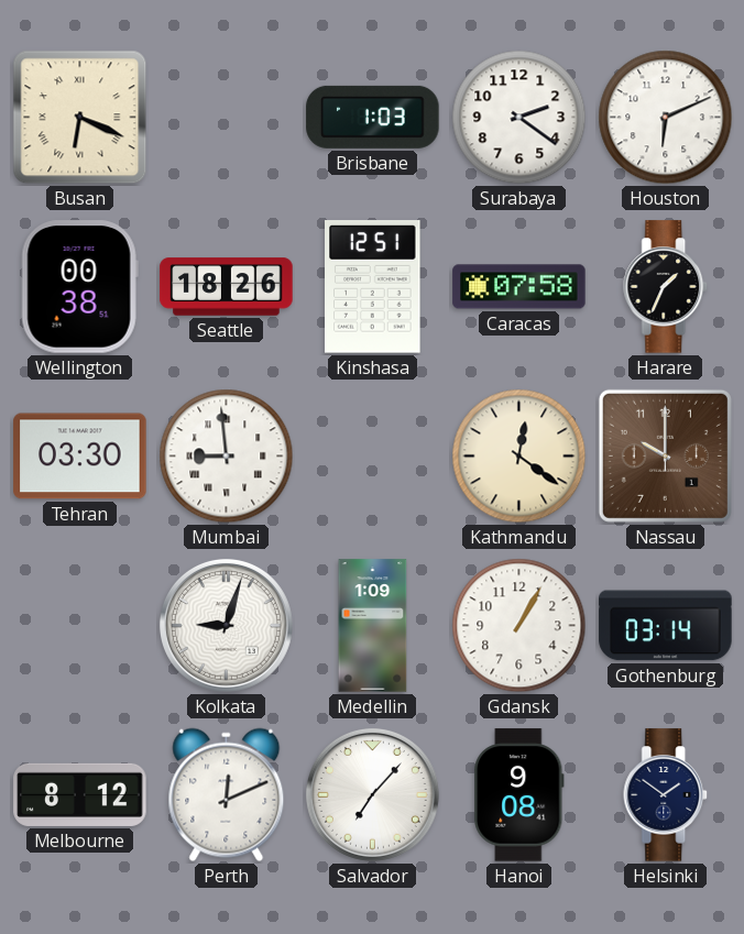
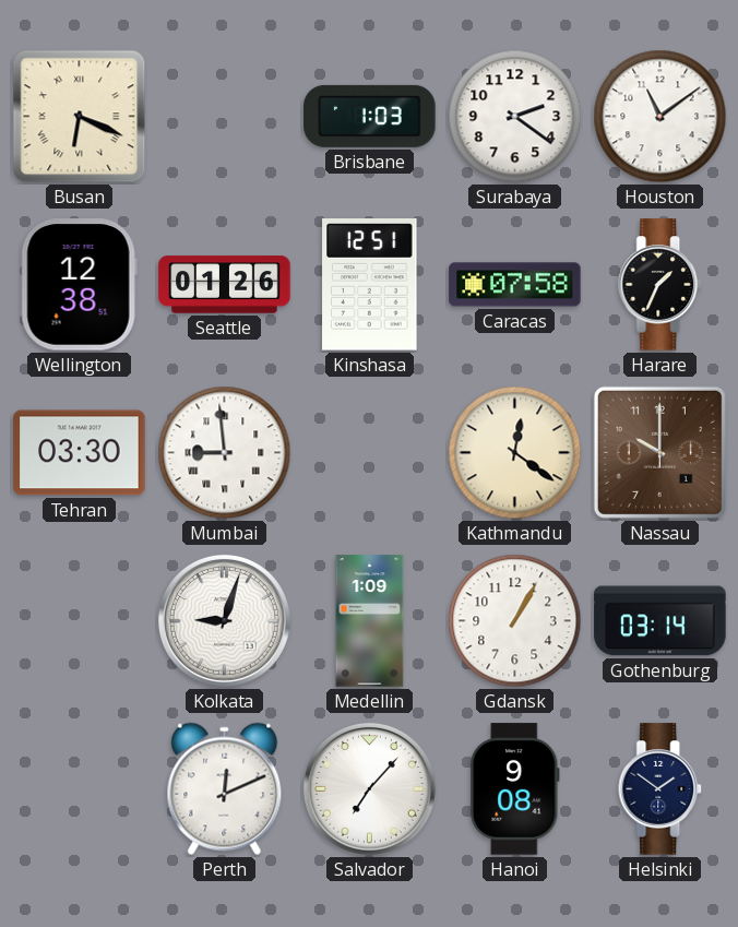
Houston: 6:11 -> 11:09
Wellington: 00:38 -> 12:38
Seattle: 18:26 -> 01:26
Melbourne: 8:12 -> none
